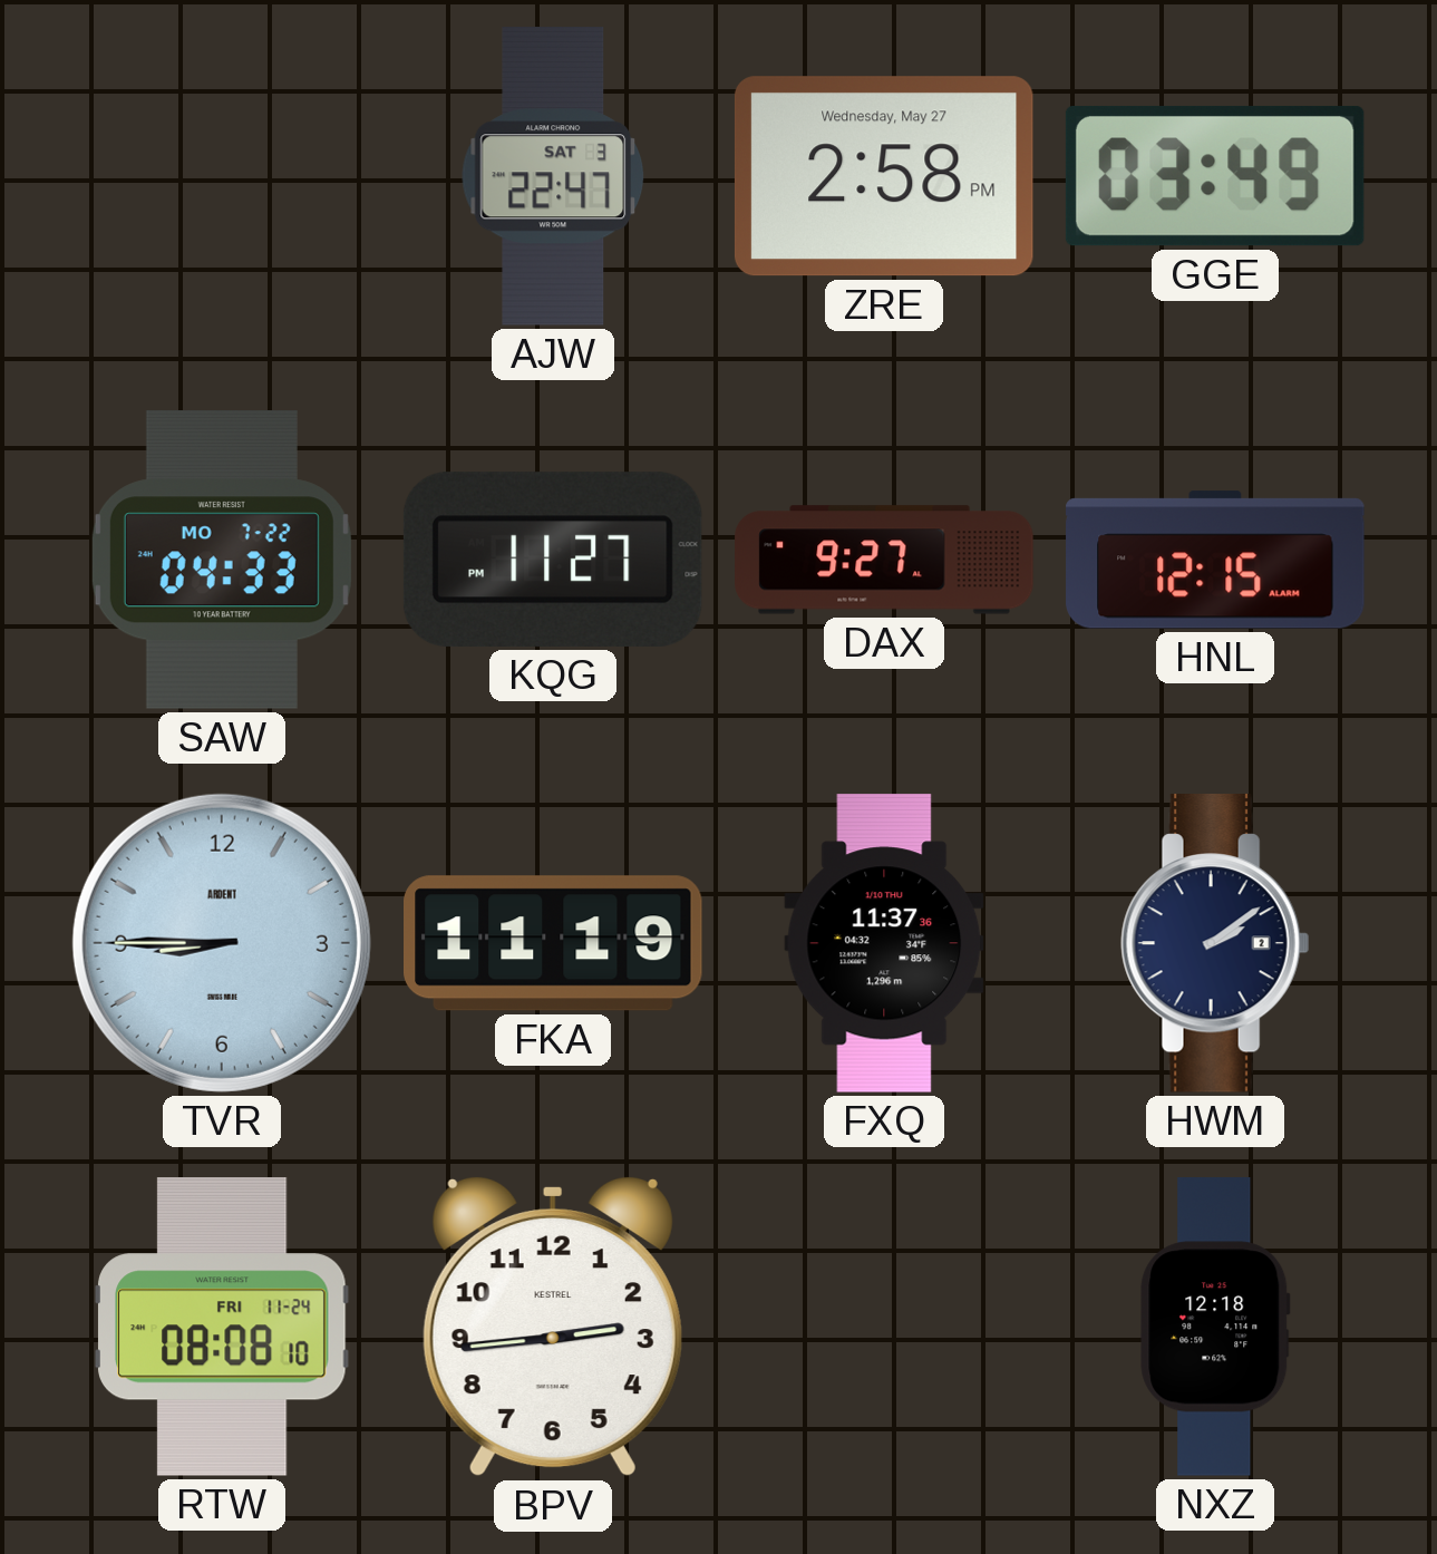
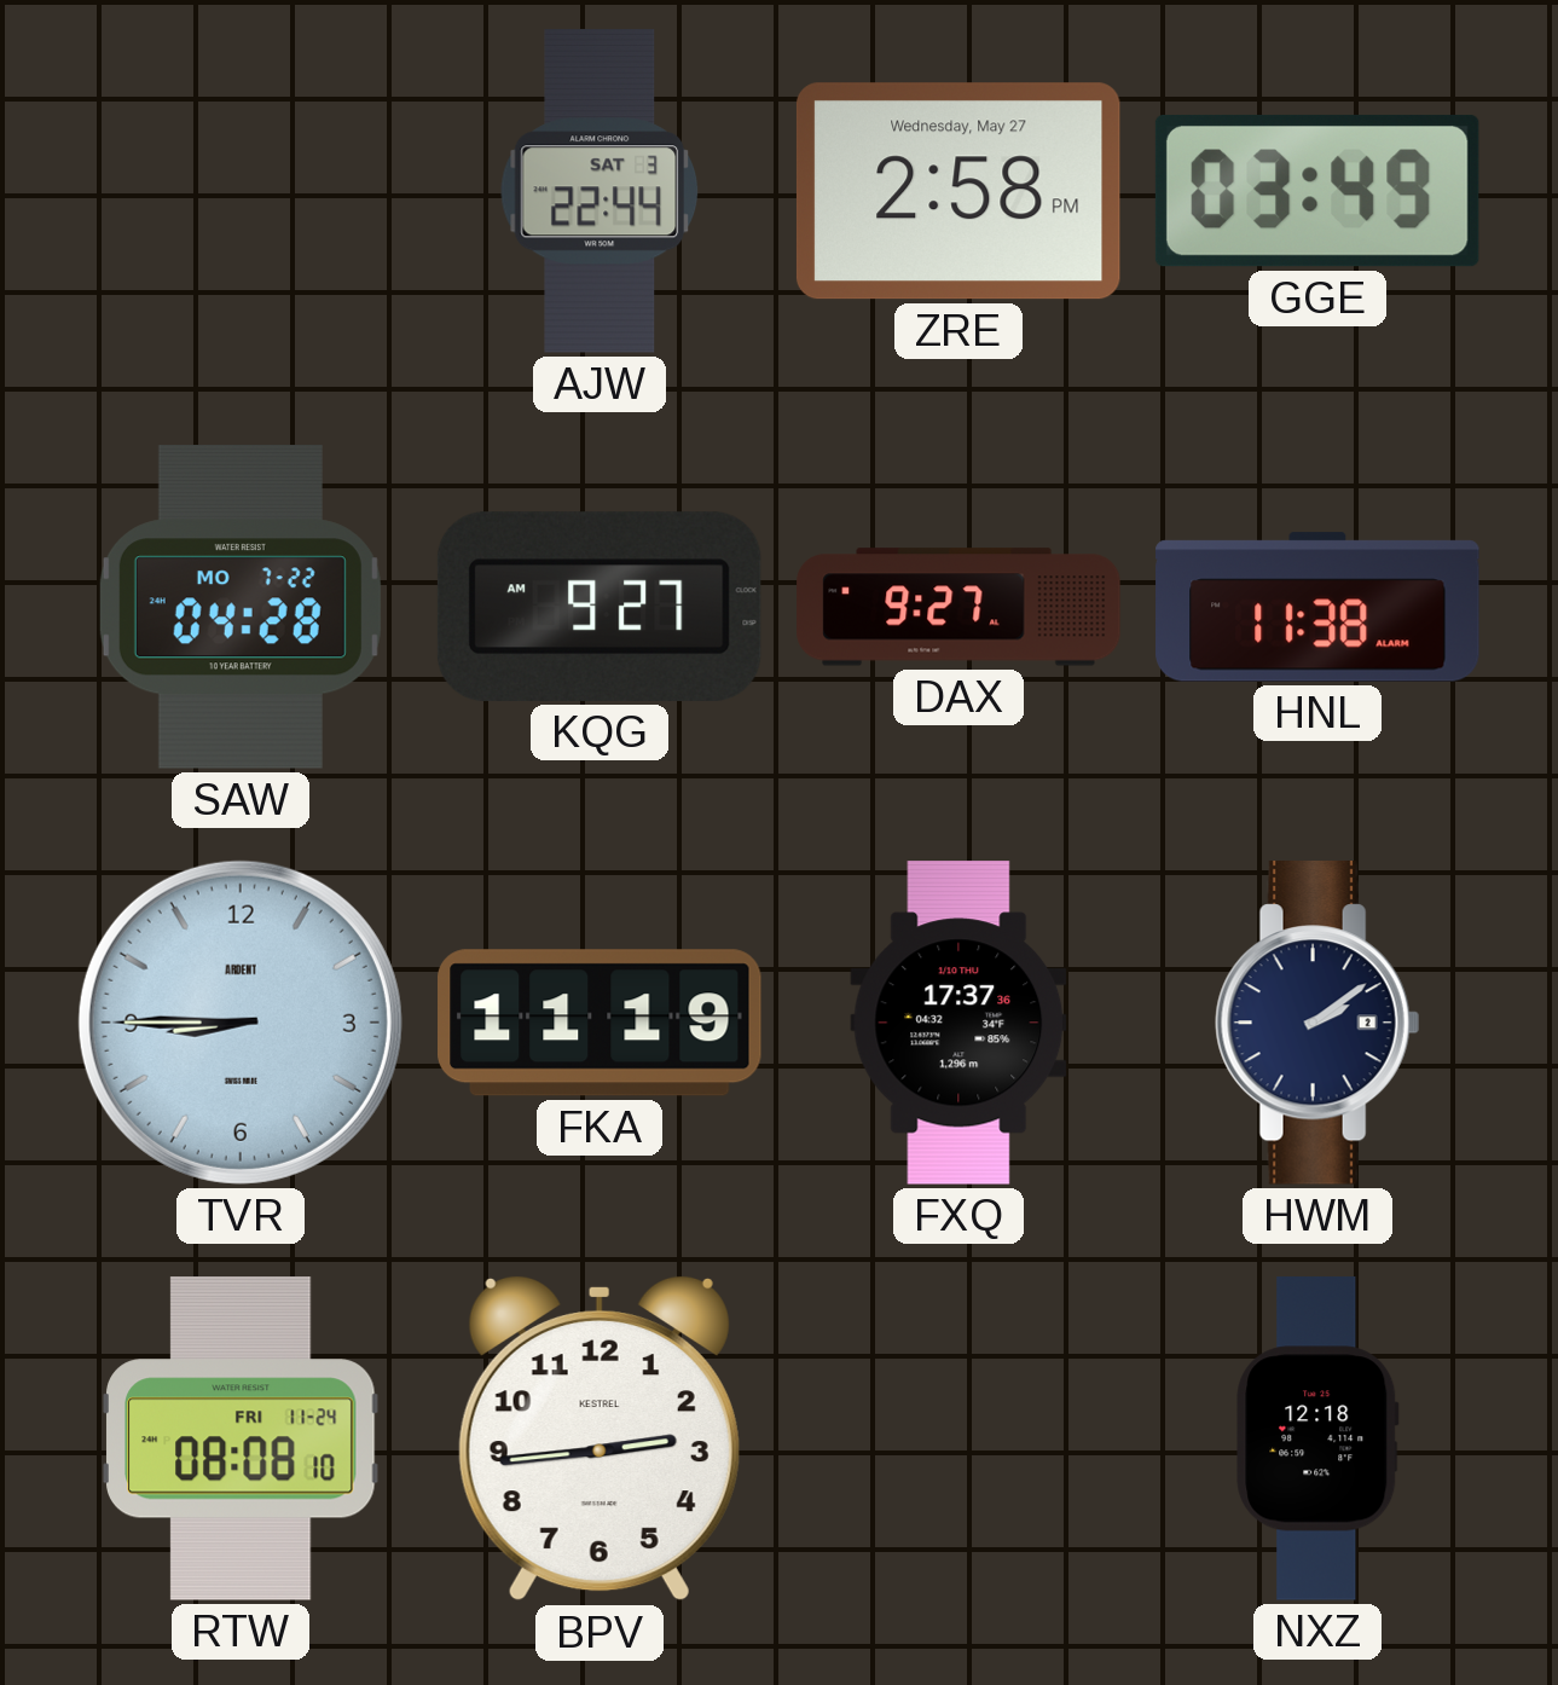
AJW: 22:47 -> 22:44
SAW: 04:33 -> 04:28
KQG: 11:27 -> 9:27
HNL: 12:15 -> 11:38
FXQ: 11:37 -> 17:37
